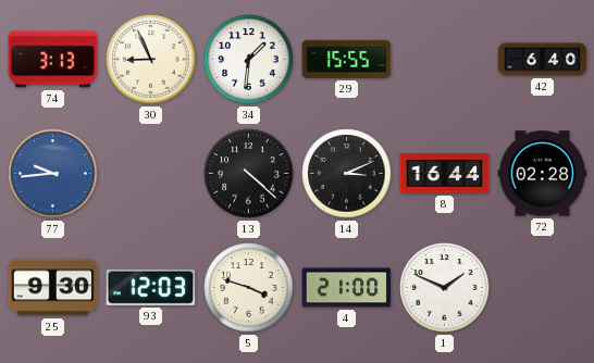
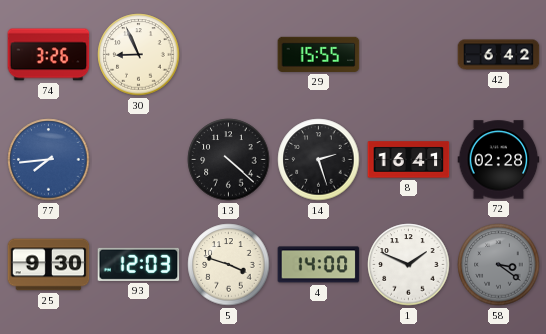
74: 3:13 -> 3:26
34: 1:31 -> none
42: 6:40 -> 6:42
77: 9:44 -> 7:44
14: 3:11 -> 2:27
8: 16:44 -> 16:41
4: 21:00 -> 14:00
58: none -> 3:21
